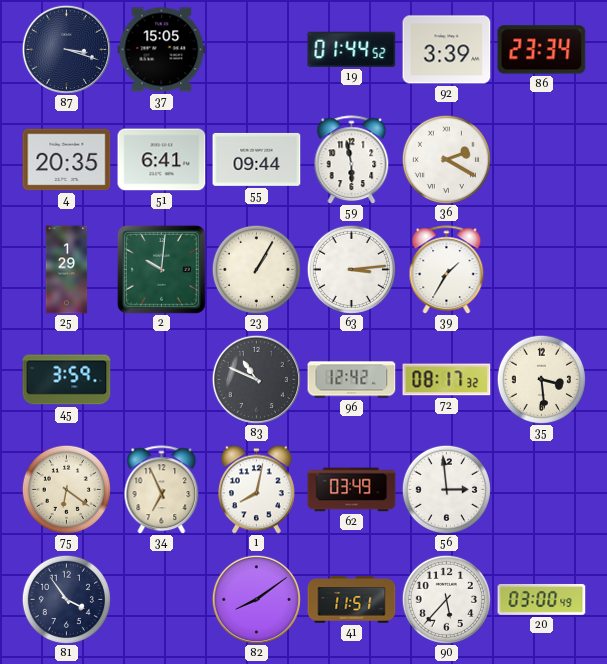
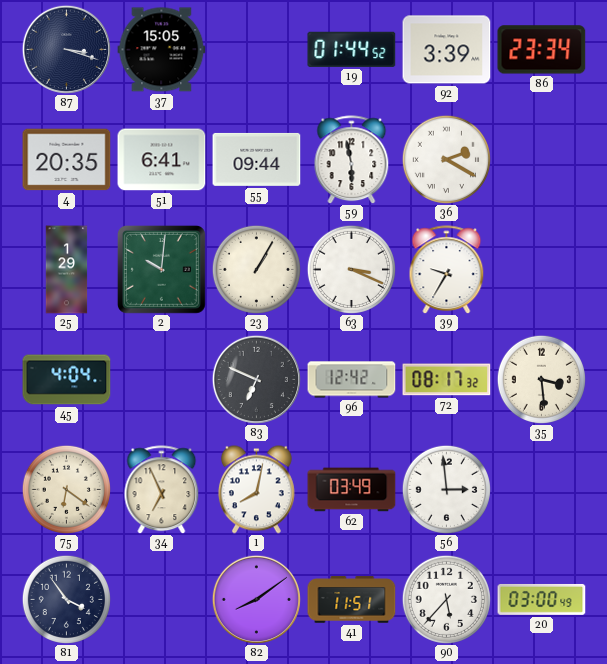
63: 3:14 -> 3:19
39: 1:35 -> 9:35
45: 3:59 -> 4:04
83: 10:49 -> 6:49
